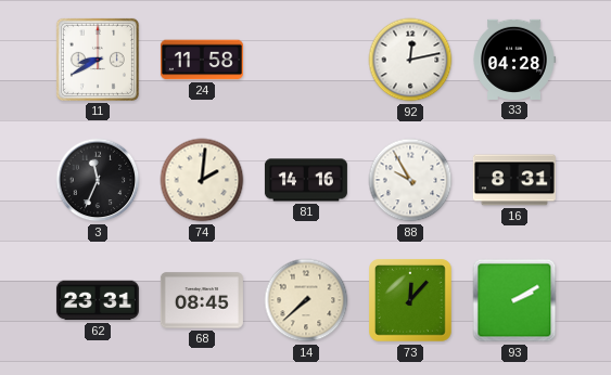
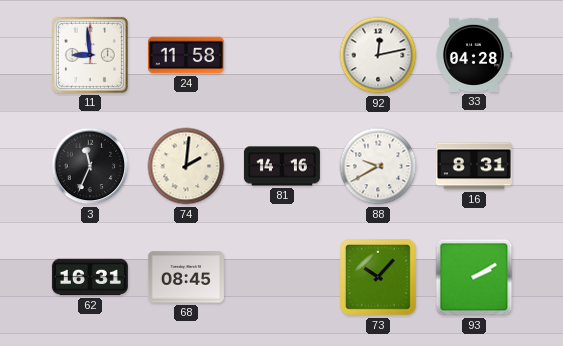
11: 8:40 -> 8:59
88: 9:55 -> 9:40
62: 23:31 -> 16:31
14: 7:38 -> none
73: 12:07 -> 10:07
